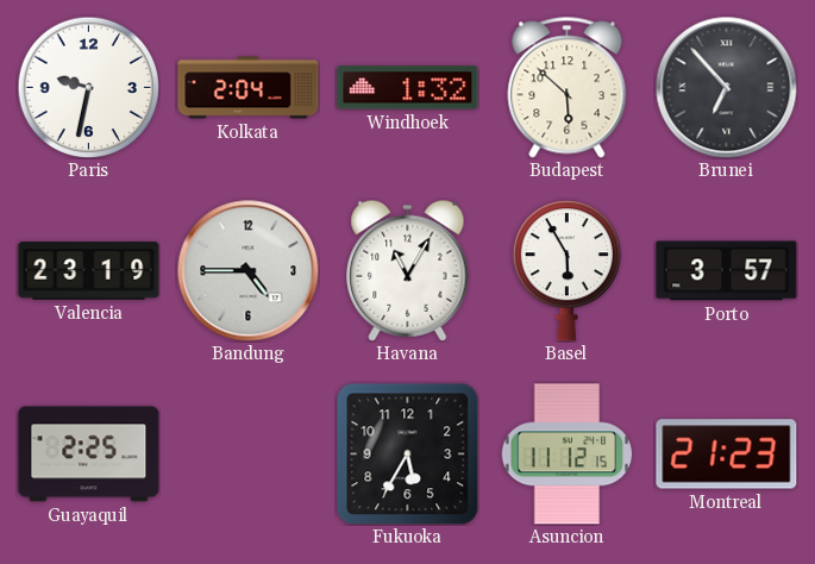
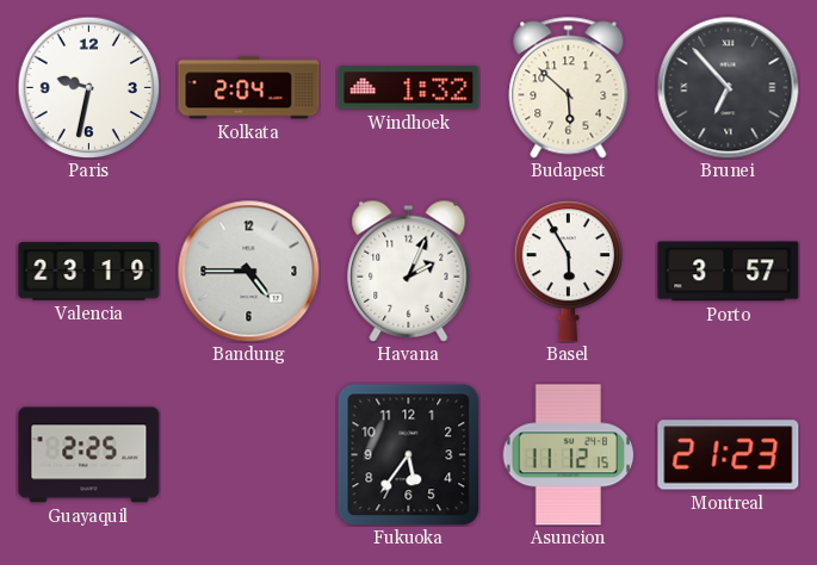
Havana: 11:05 -> 2:04
Fukuoka: 5:35 -> 5:36
